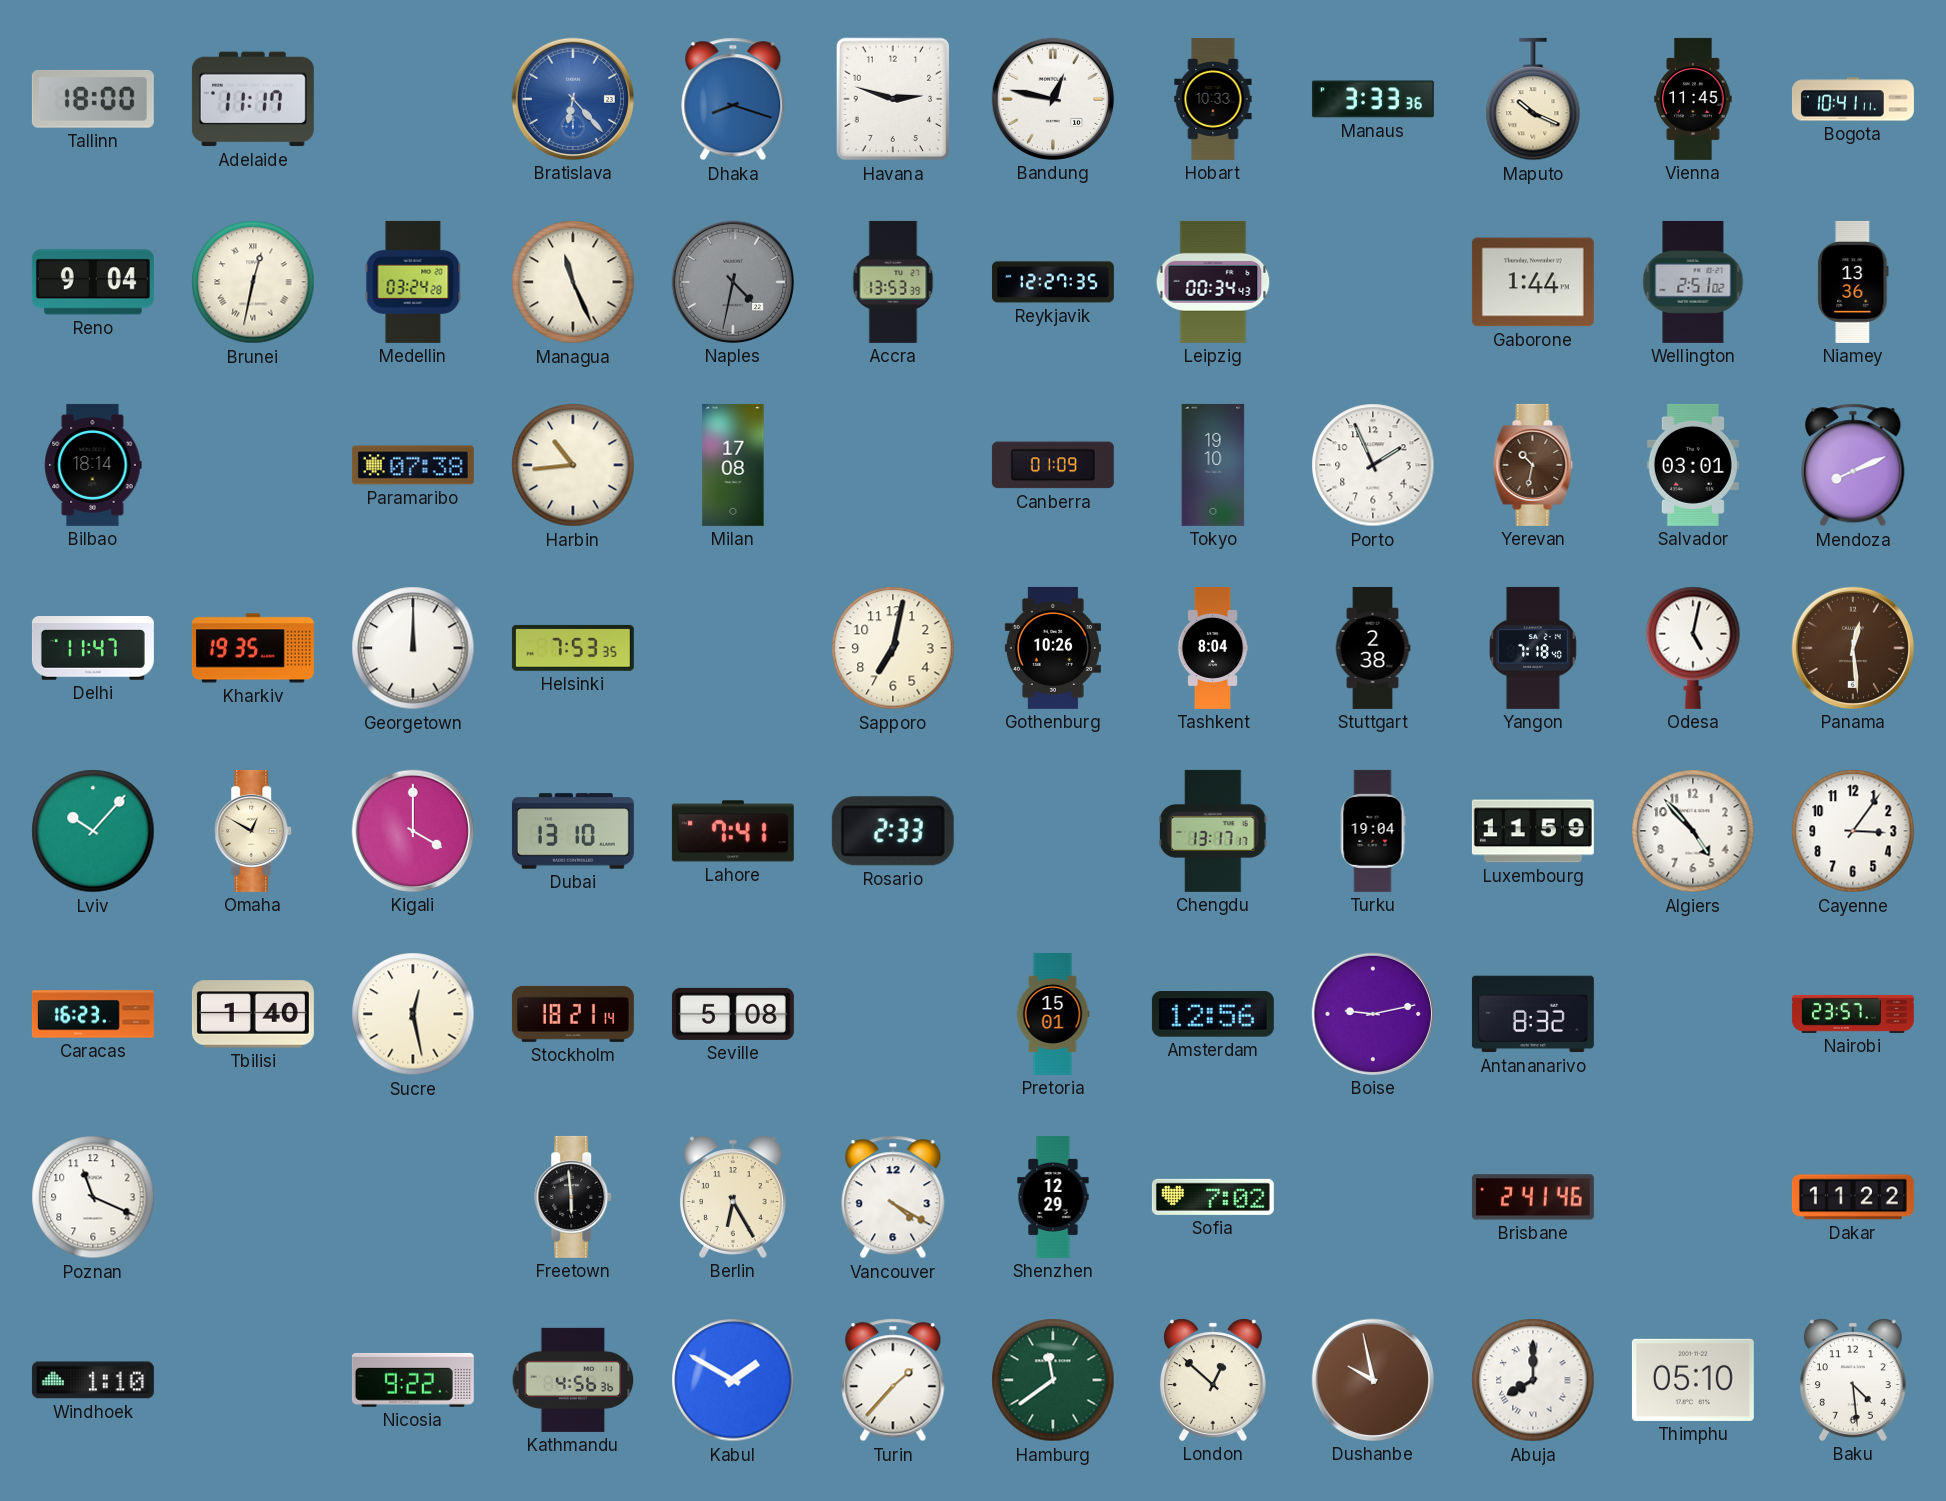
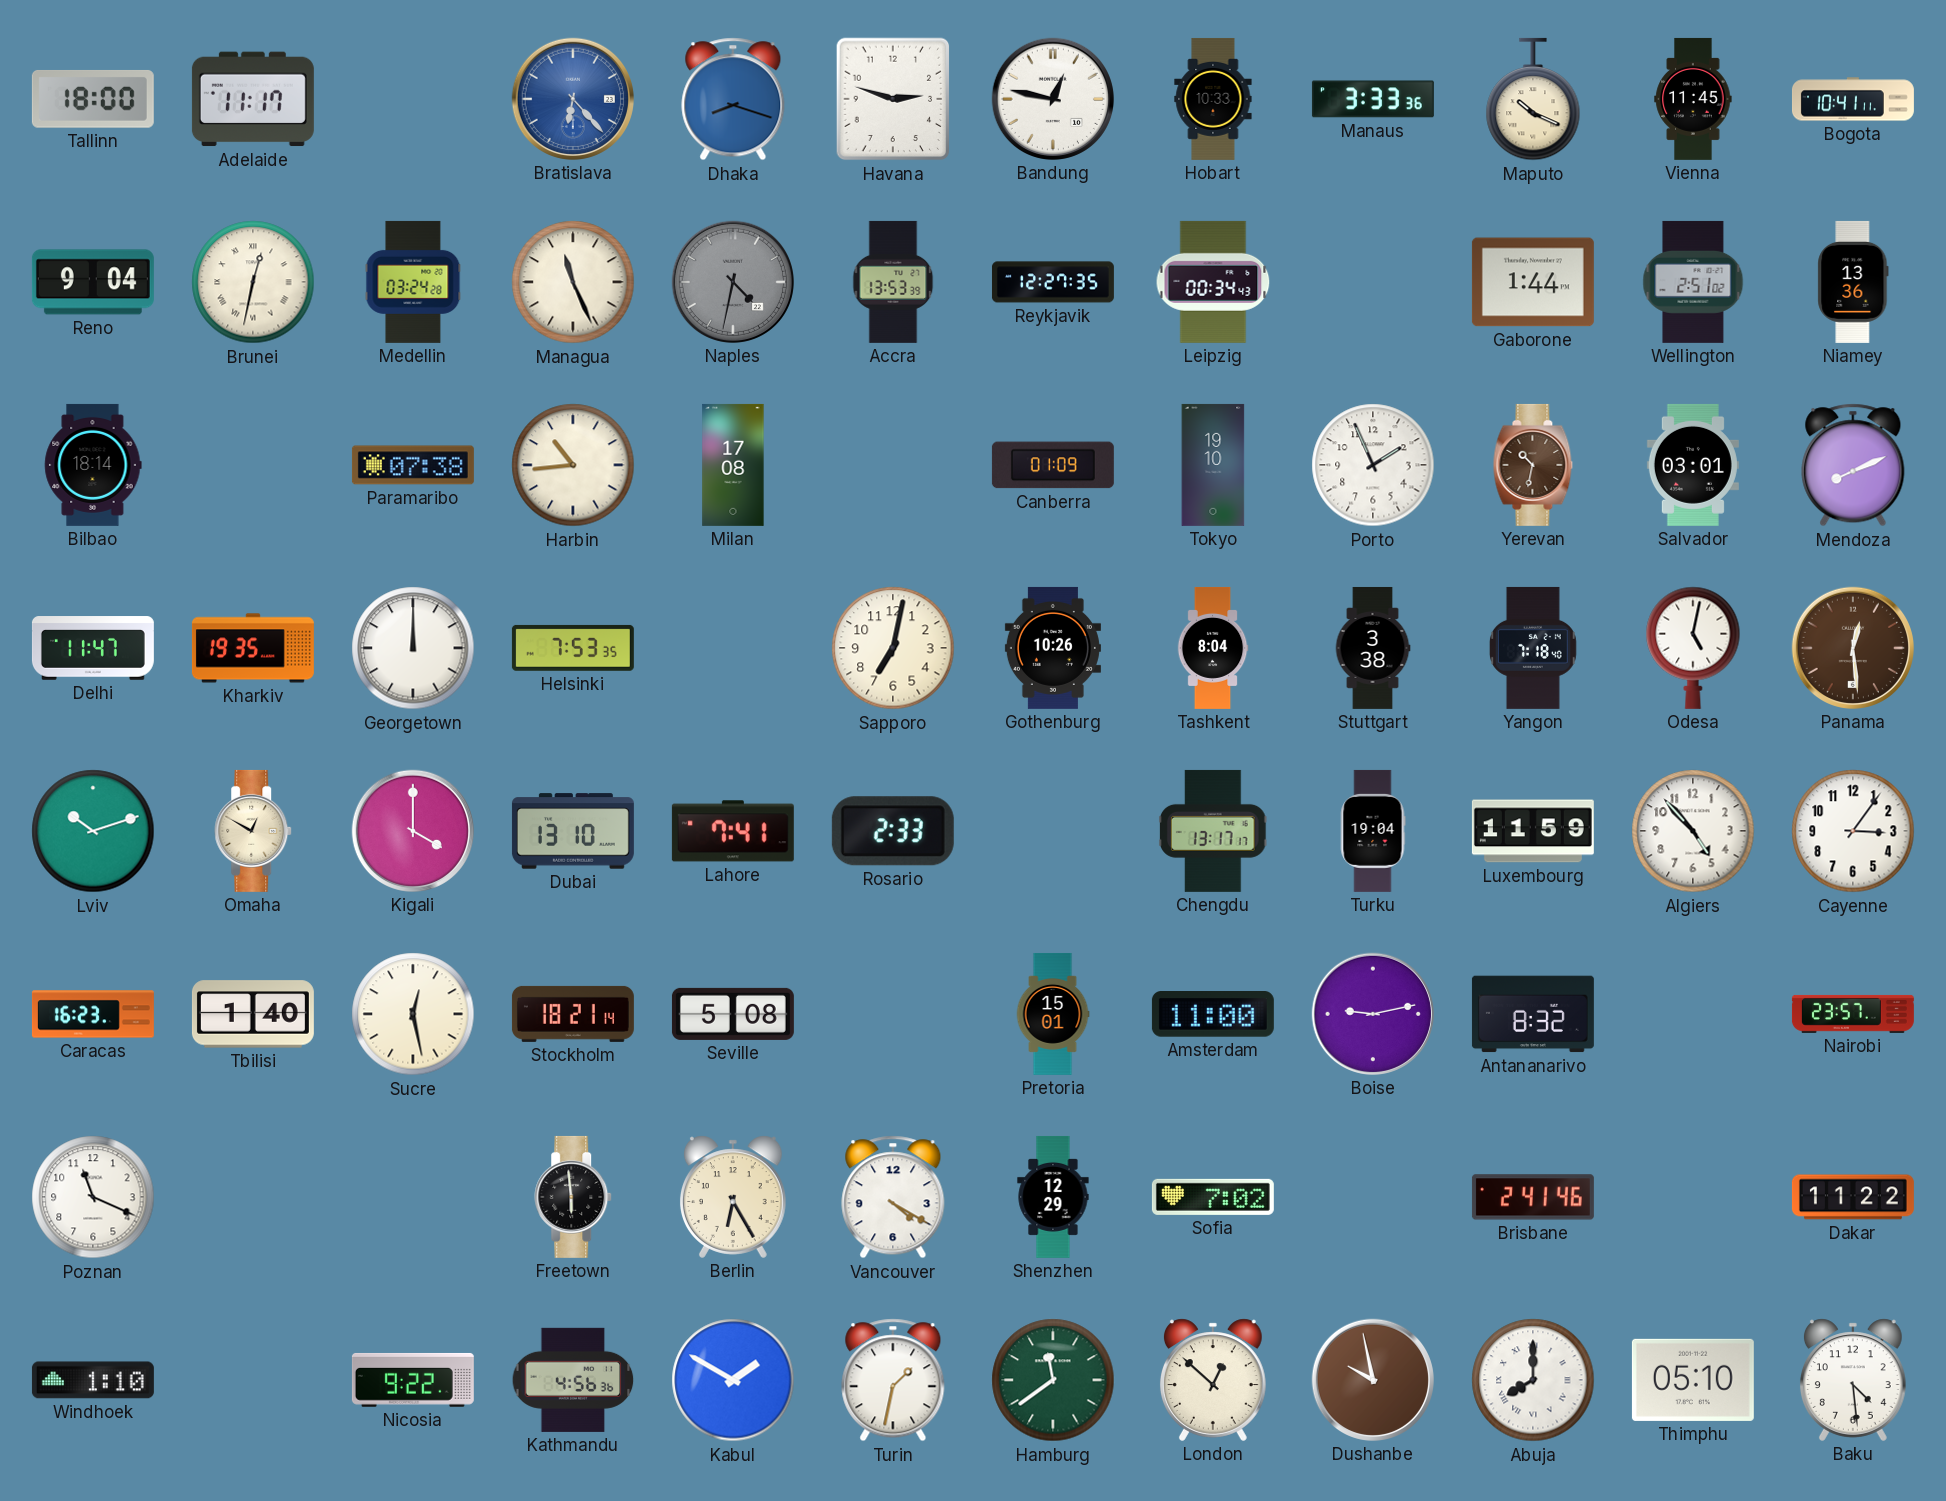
Stuttgart: 2:38 -> 3:38
Lviv: 10:07 -> 10:12
Amsterdam: 12:56 -> 11:00
Turin: 1:37 -> 1:32
